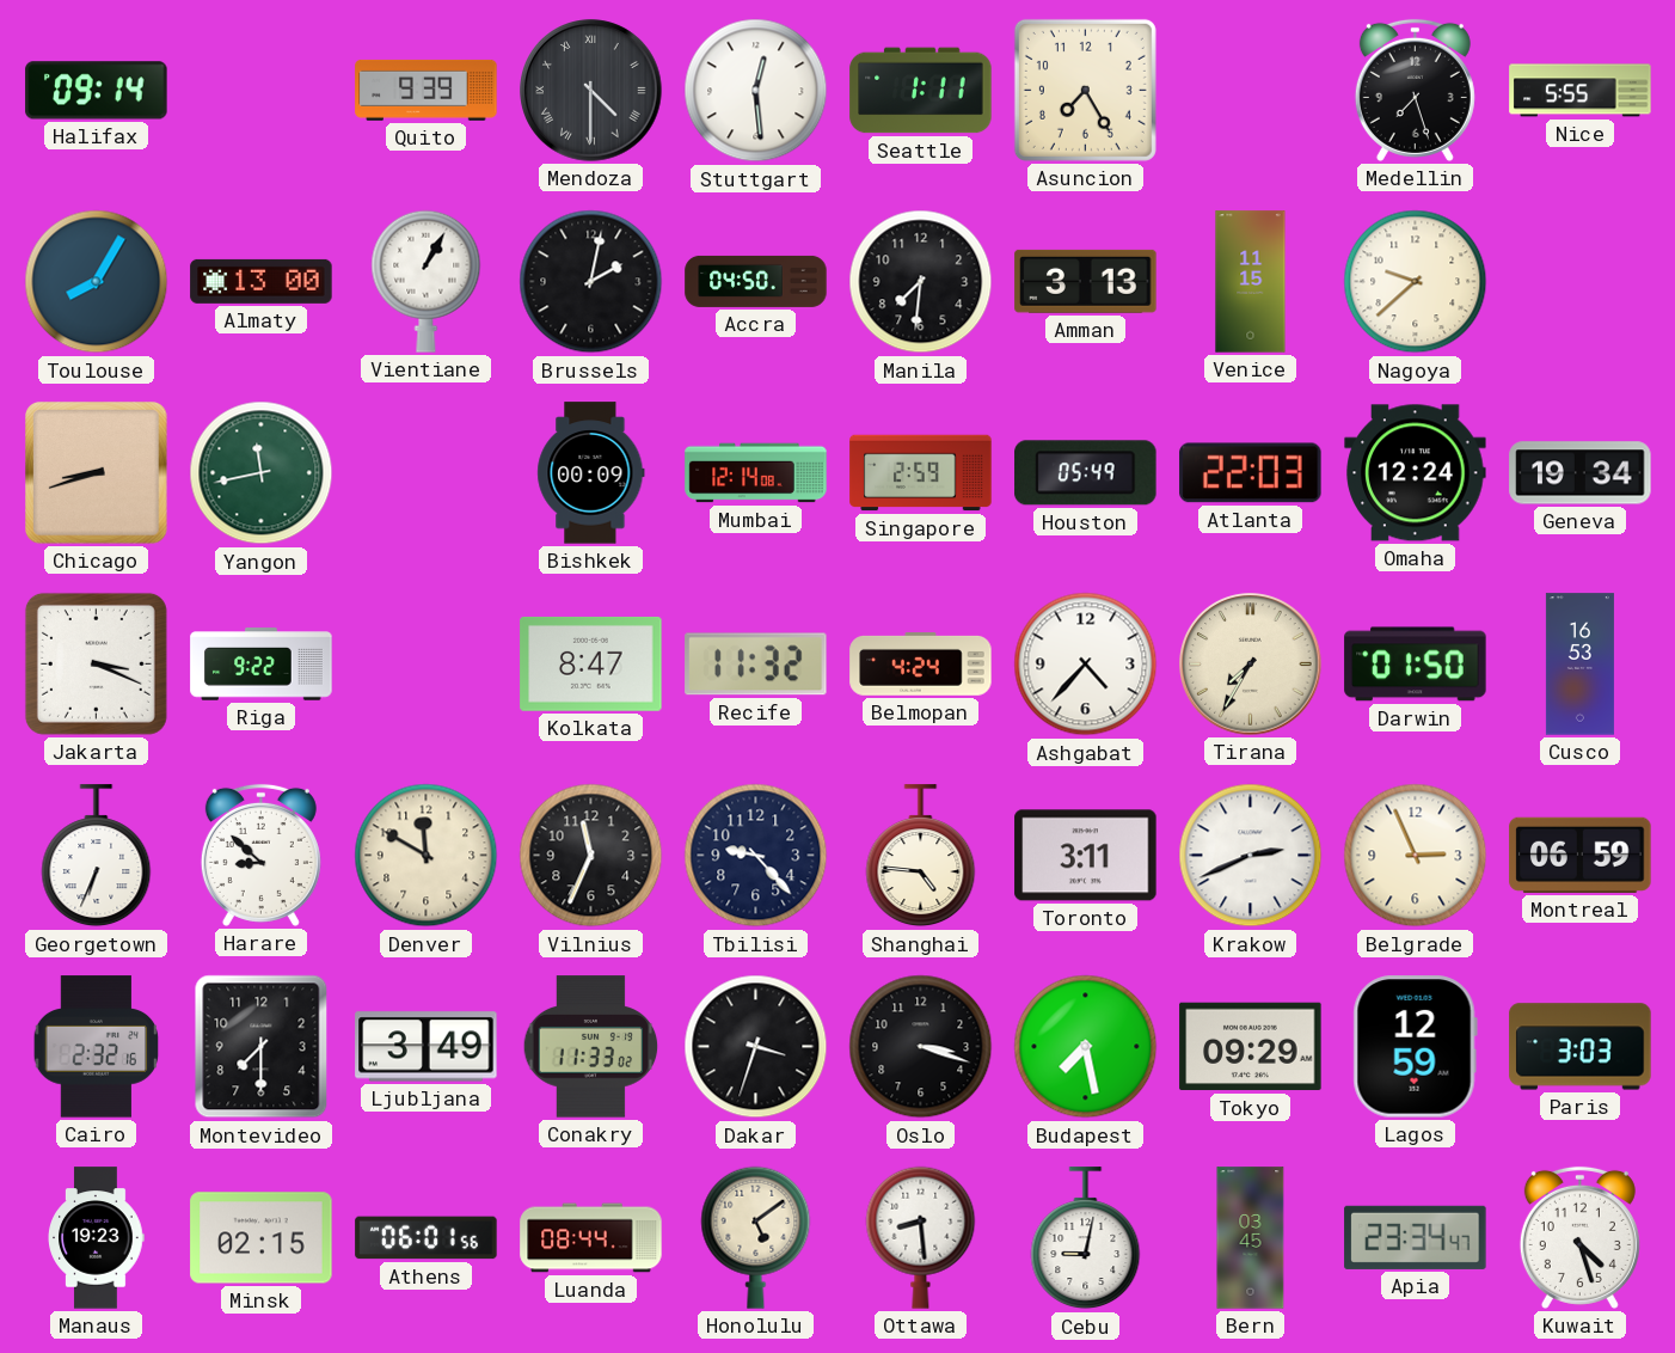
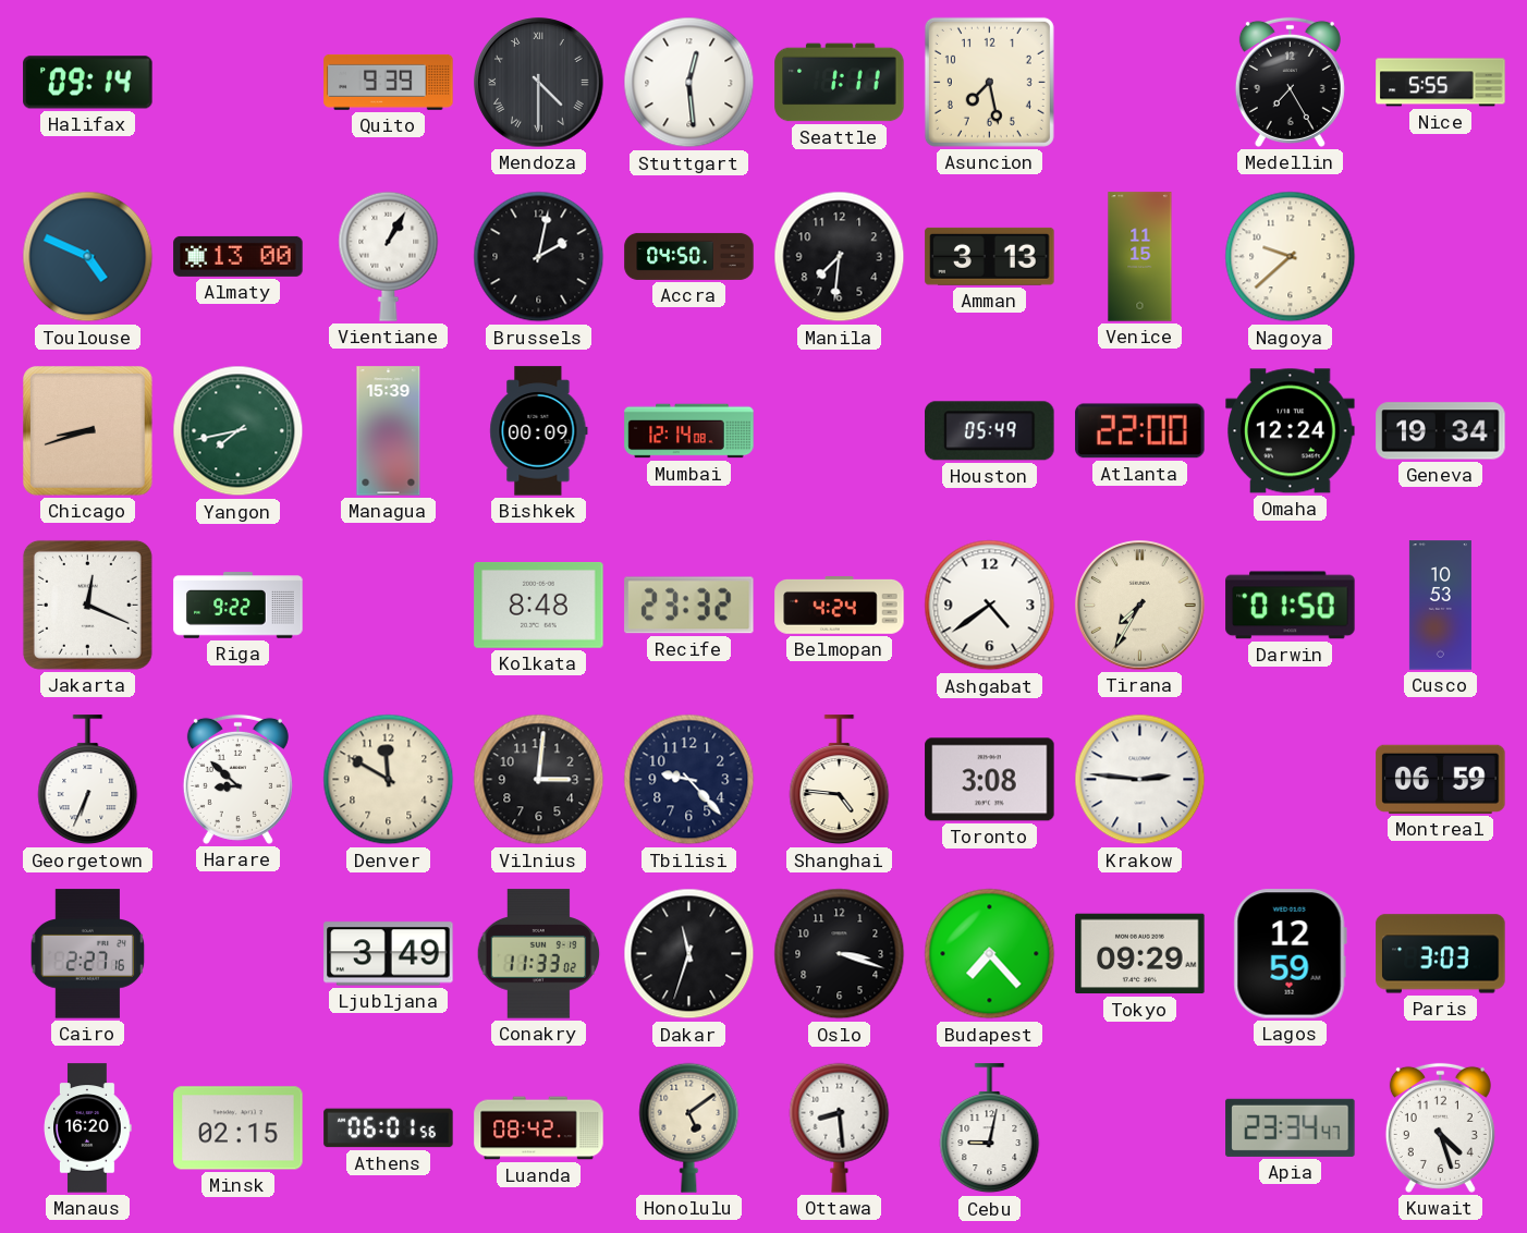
Asuncion: 7:25 -> 7:28
Medellin: 7:27 -> 7:25
Toulouse: 8:05 -> 4:49
Yangon: 11:43 -> 7:43
Managua: none -> 15:39
Singapore: 2:59 -> none
Atlanta: 22:03 -> 22:00
Jakarta: 3:19 -> 12:19
Kolkata: 8:47 -> 8:48
Recife: 11:32 -> 23:32
Ashgabat: 4:37 -> 4:39
Cusco: 16:53 -> 10:53
Vilnius: 11:34 -> 3:01
Toronto: 3:11 -> 3:08
Krakow: 2:41 -> 2:46
Belgrade: 2:56 -> none
Cairo: 2:32 -> 2:27
Montevideo: 7:30 -> none
Dakar: 3:33 -> 11:33
Budapest: 7:28 -> 7:23
Manaus: 19:23 -> 16:20
Luanda: 08:44 -> 08:42
Bern: 03:45 -> none
